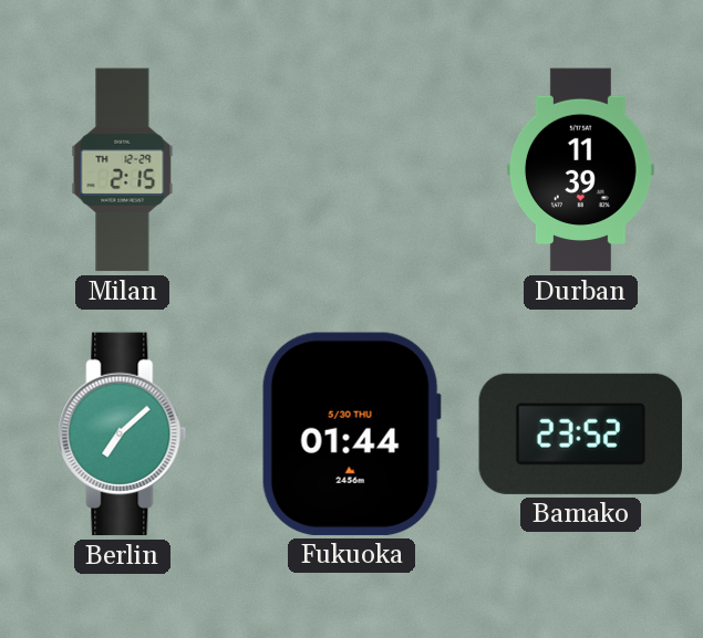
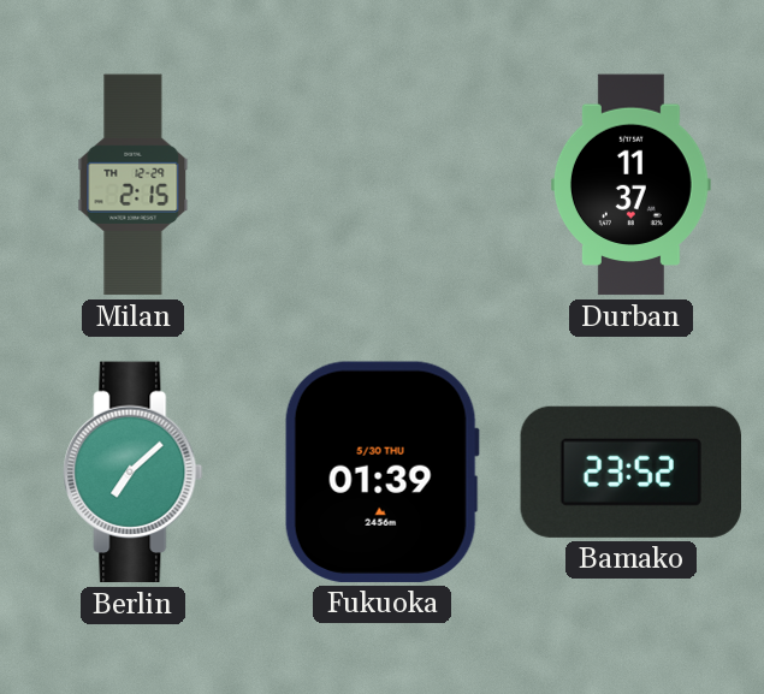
Durban: 11:39 -> 11:37
Fukuoka: 01:44 -> 01:39
